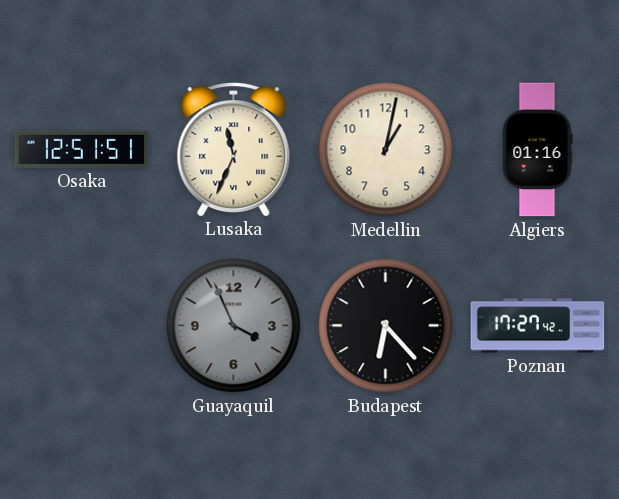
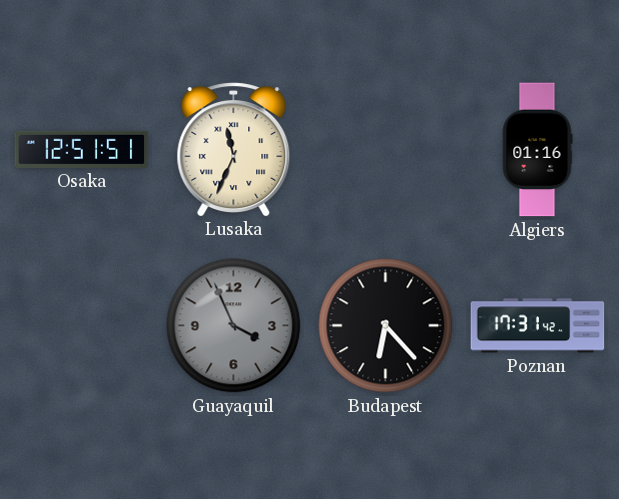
Medellin: 1:02 -> none
Poznan: 17:27 -> 17:31
